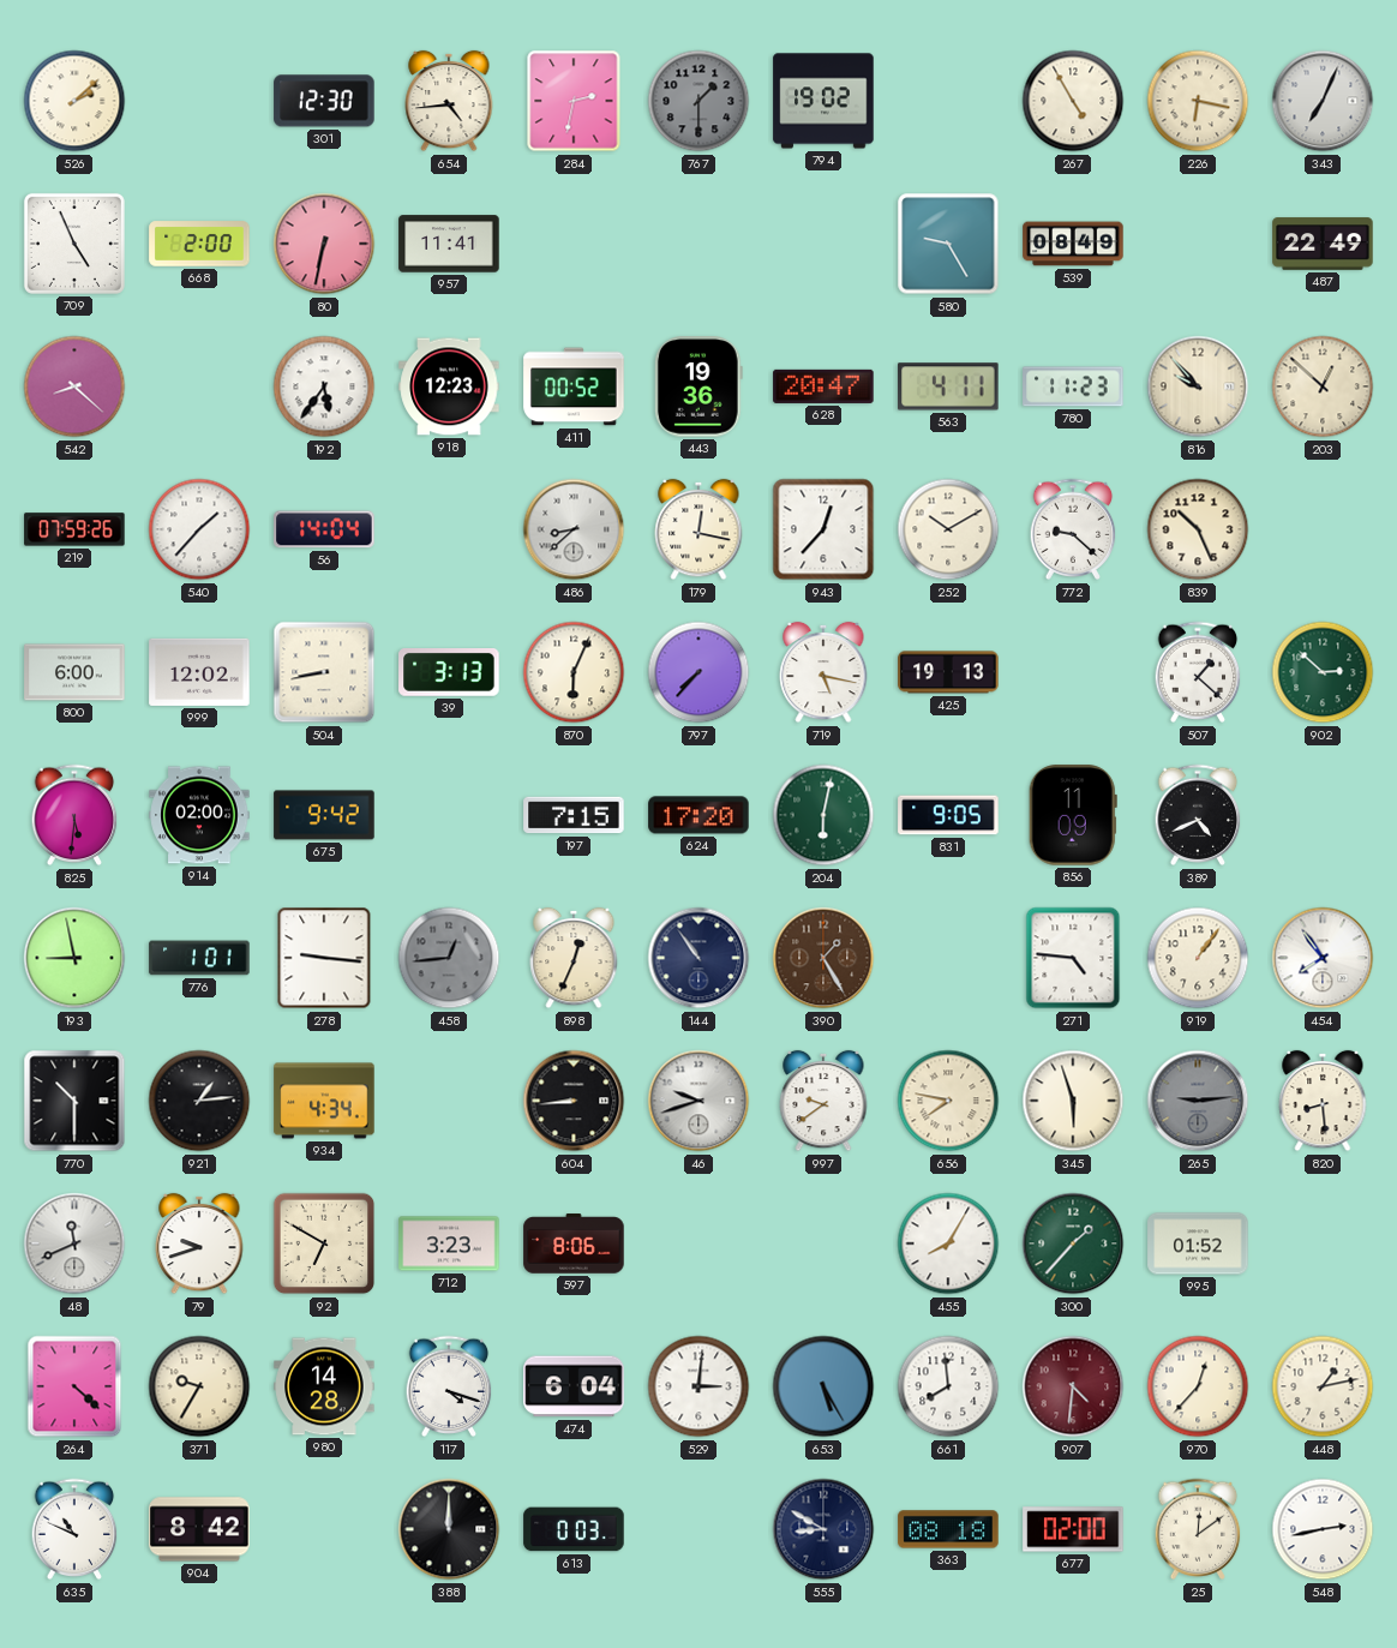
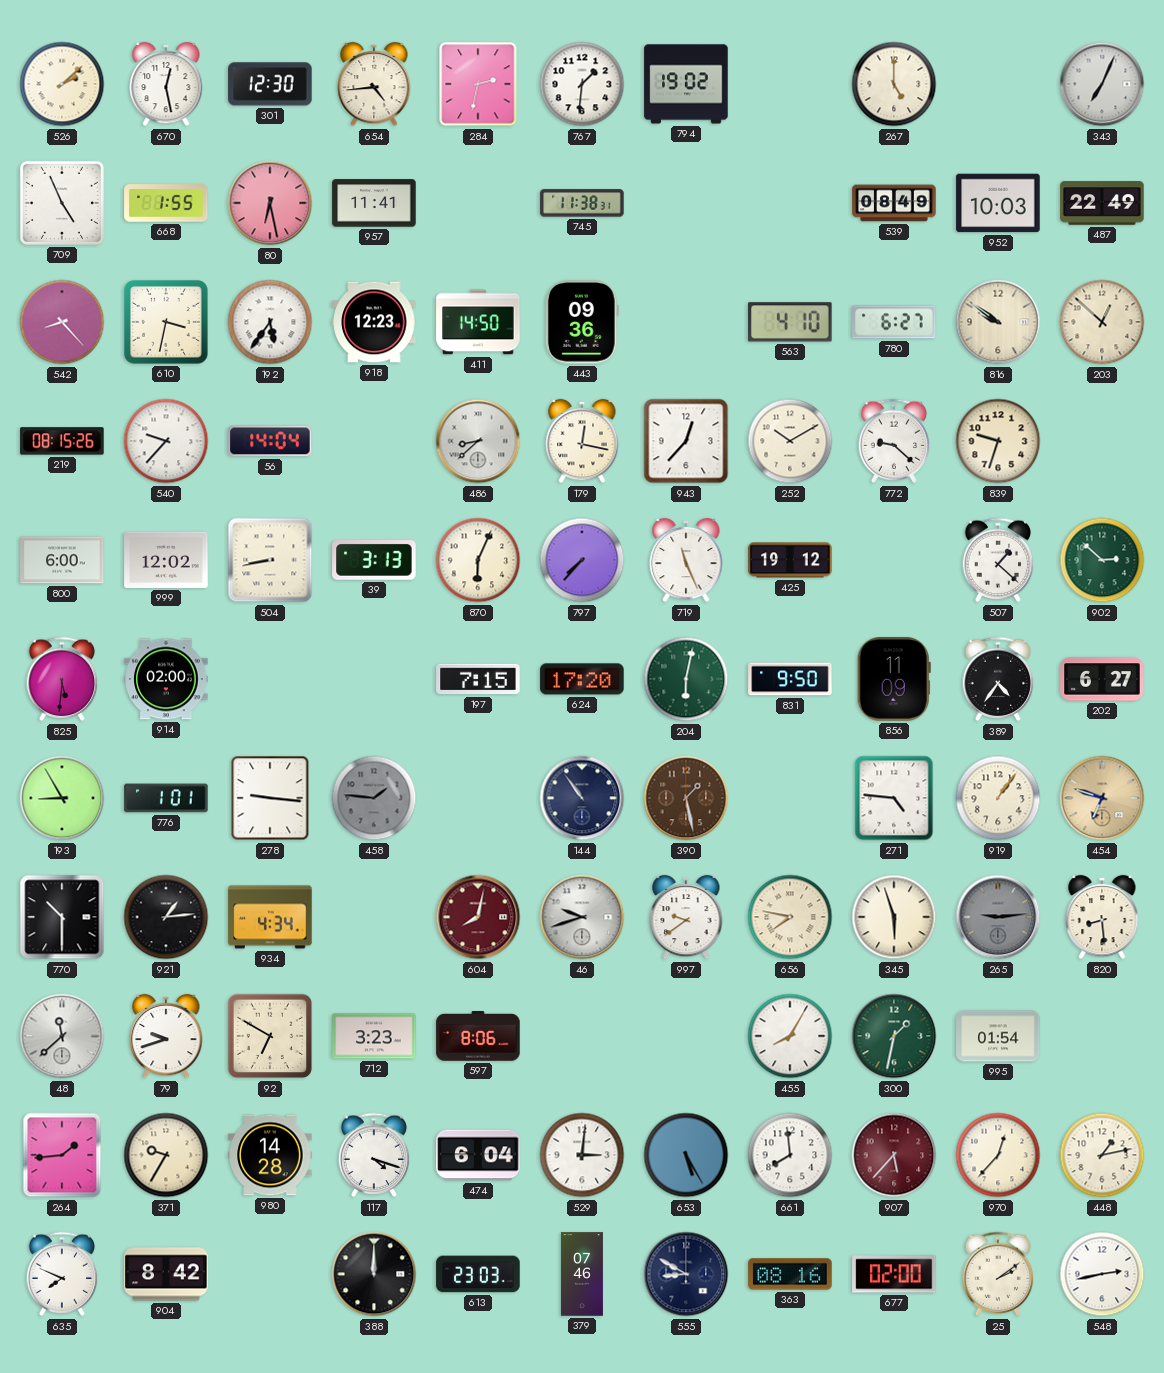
670: none -> 12:28
767: 1:30 -> 1:31
767 dial: grey -> white
267: 4:55 -> 5:00
226: 6:17 -> none
668: 2:00 -> 1:55
80: 6:32 -> 6:28
745: none -> 11:38
580: 9:25 -> none
952: none -> 10:03
542: 8:22 -> 8:23
610: none -> 3:32
411: 00:52 -> 14:50
443: 19:36 -> 09:36
628: 20:47 -> none
563: 4:11 -> 4:10
780: 11:23 -> 6:27
816: 9:53 -> 9:51
219: 07:59 -> 08:15
540: 1:37 -> 9:37
839: 10:26 -> 9:33
719: 5:17 -> 11:26
425: 19:13 -> 19:12
675: 9:42 -> none
831: 9:05 -> 9:50
389: 4:41 -> 4:36
202: none -> 6:27
193: 8:58 -> 8:55
458: 12:44 -> 1:46
898: 12:34 -> none
390: 1:25 -> 1:28
454: 7:54 -> 6:48
454 dial: white -> champagne
604: 8:44 -> 8:02
604 dial: black -> burgundy
48: 11:41 -> 11:38
300: 1:37 -> 1:32
995: 01:52 -> 01:54
264: 4:22 -> 1:44
907: 4:31 -> 5:37
635: 10:49 -> 7:49
613: 0:03 -> 23:03
379: none -> 07:46
363: 08:18 -> 08:16
25: 12:09 -> 2:09
